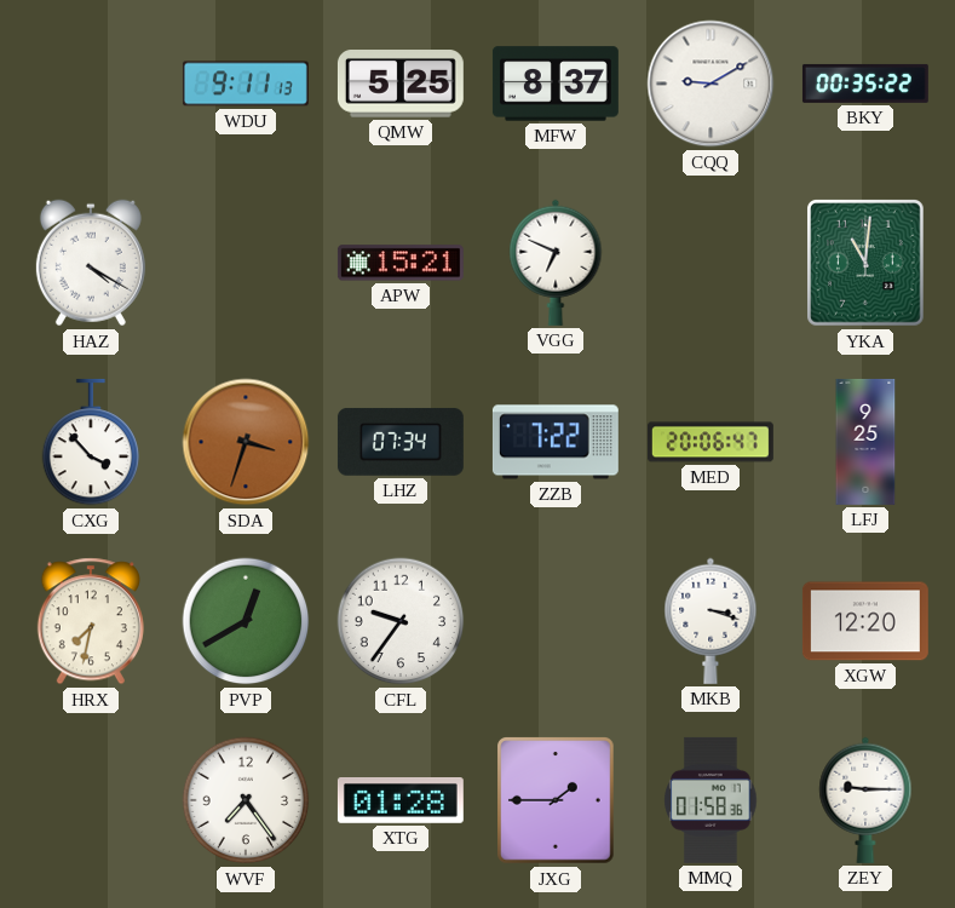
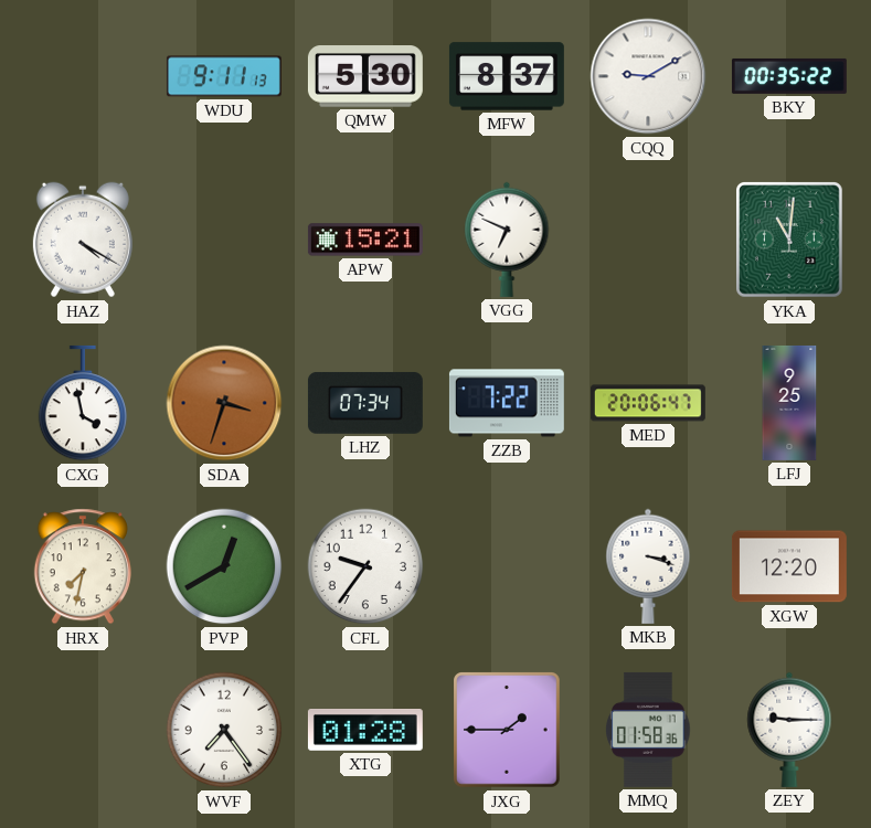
QMW: 5:25 -> 5:30
CXG: 3:53 -> 3:58
